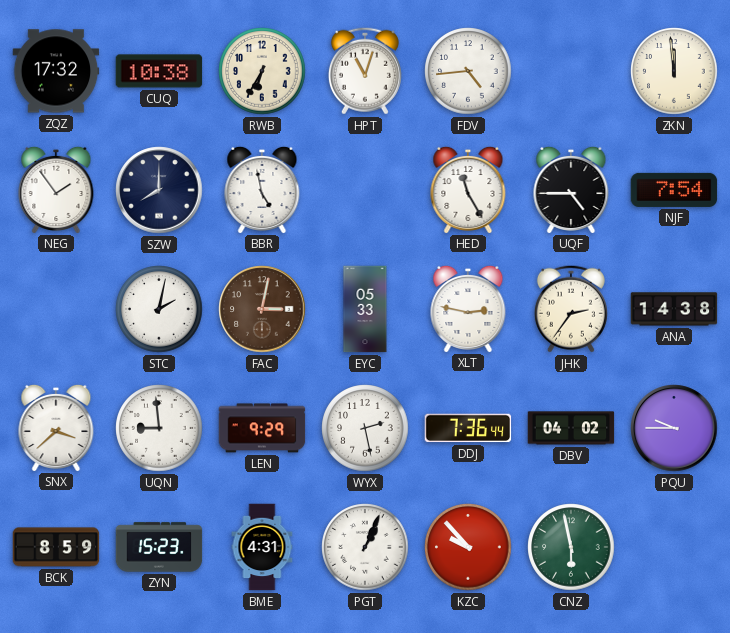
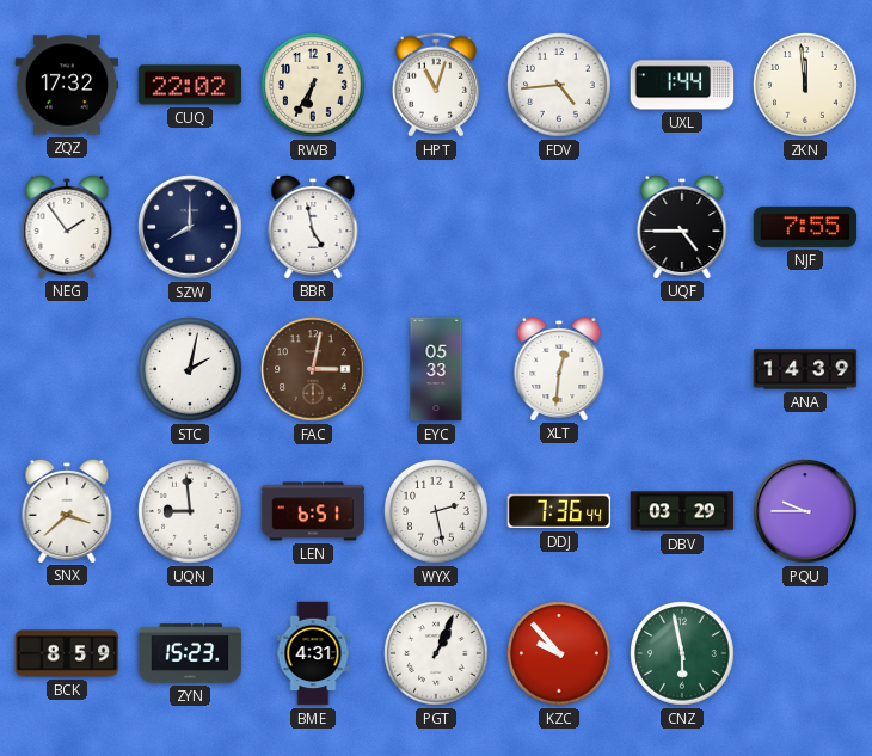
CUQ: 10:38 -> 22:02
UXL: none -> 1:44
HED: 11:25 -> none
NJF: 7:54 -> 7:55
XLT: 2:47 -> 12:31
JHK: 2:36 -> none
ANA: 14:38 -> 14:39
LEN: 9:29 -> 6:51
DBV: 04:02 -> 03:29
